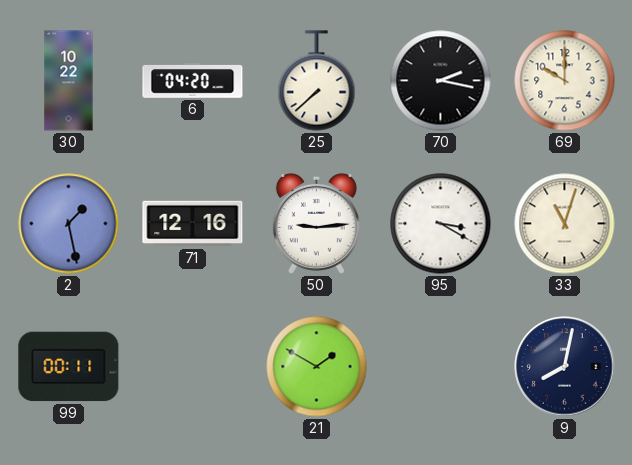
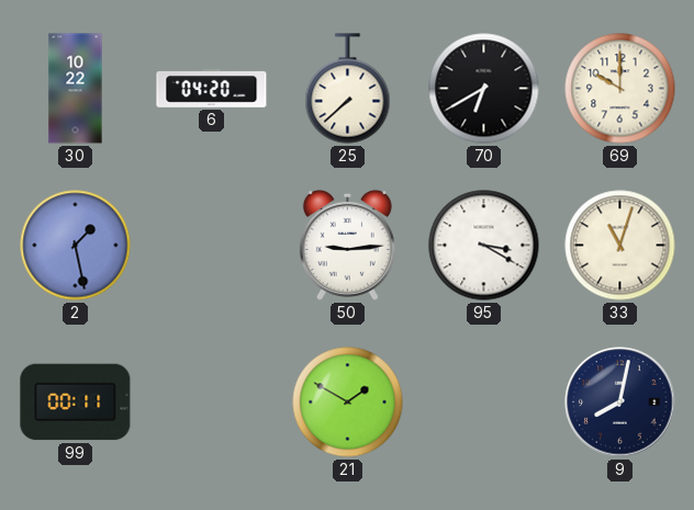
70: 2:17 -> 6:40
71: 12:16 -> none
